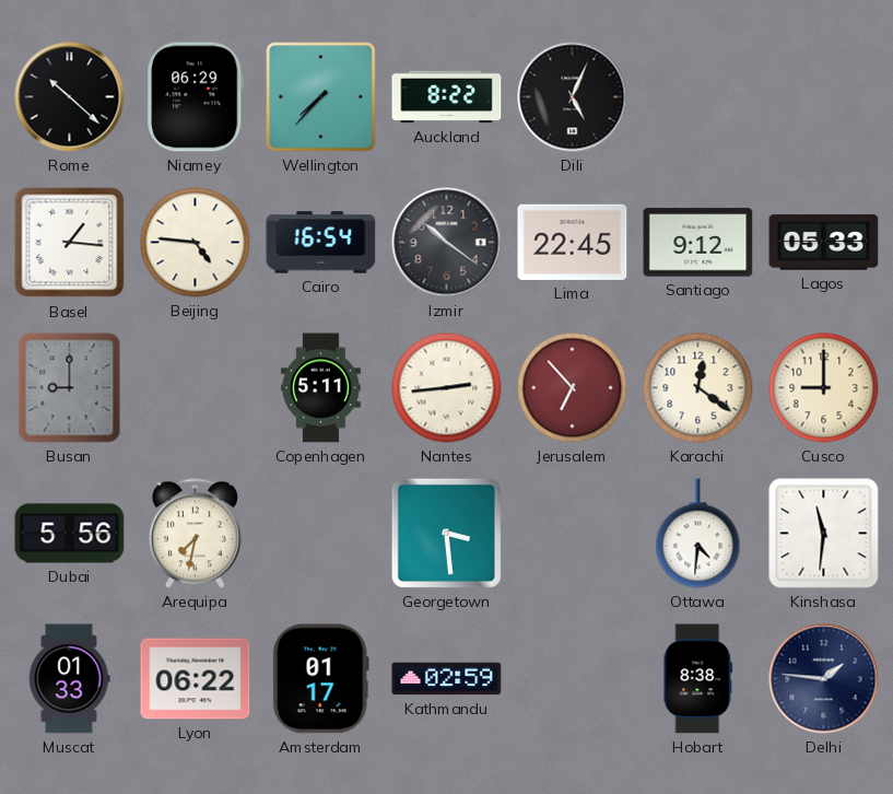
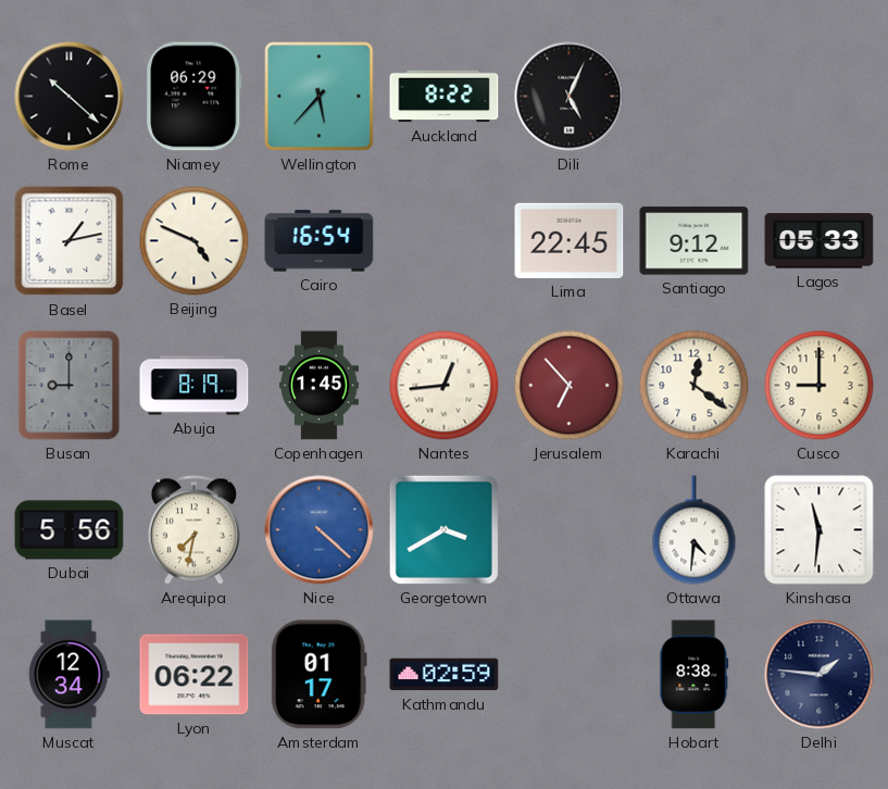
Wellington: 7:37 -> 5:37
Basel: 1:16 -> 1:13
Beijing: 4:46 -> 4:49
Izmir: 10:21 -> none
Abuja: none -> 8:19
Copenhagen: 5:11 -> 1:45
Nantes: 2:44 -> 12:44
Nice: none -> 4:22
Georgetown: 3:29 -> 3:40
Muscat: 01:33 -> 12:34
